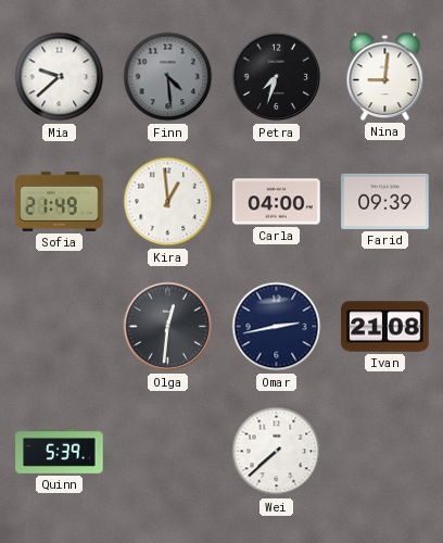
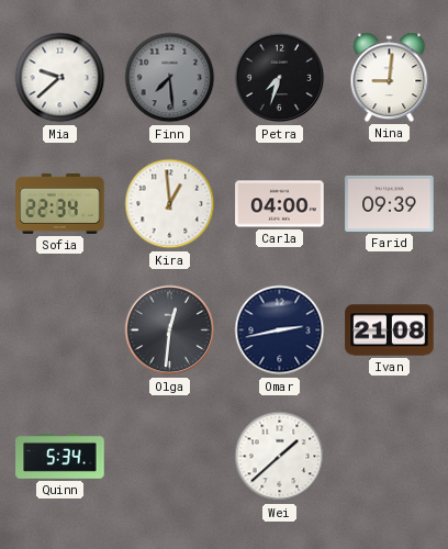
Finn: 4:29 -> 7:29
Sofia: 21:49 -> 22:34
Quinn: 5:39 -> 5:34
Wei: 7:38 -> 1:38
